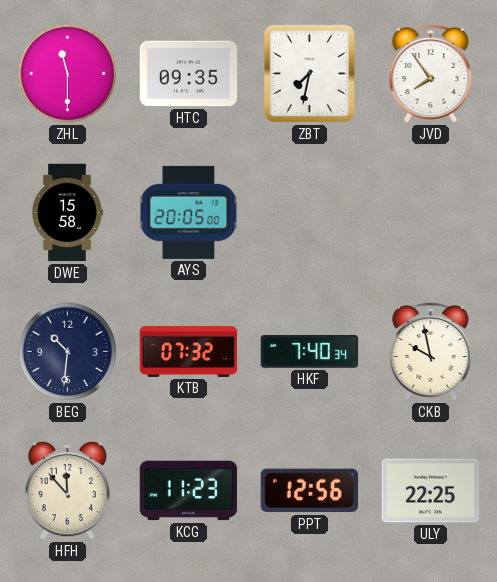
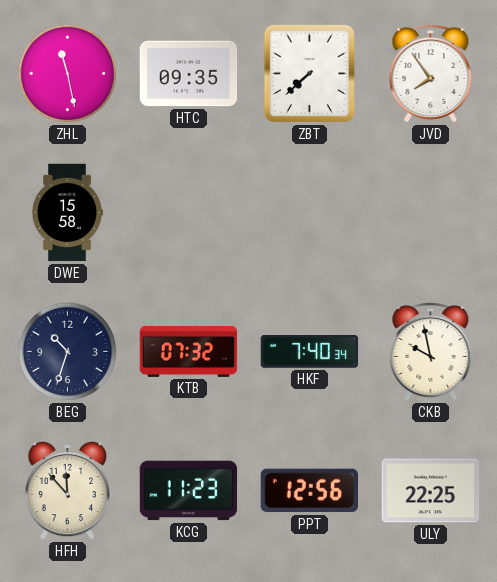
ZHL: 11:30 -> 11:28
ZBT: 7:32 -> 7:38
AYS: 20:05 -> none
BEG: 10:31 -> 10:33
